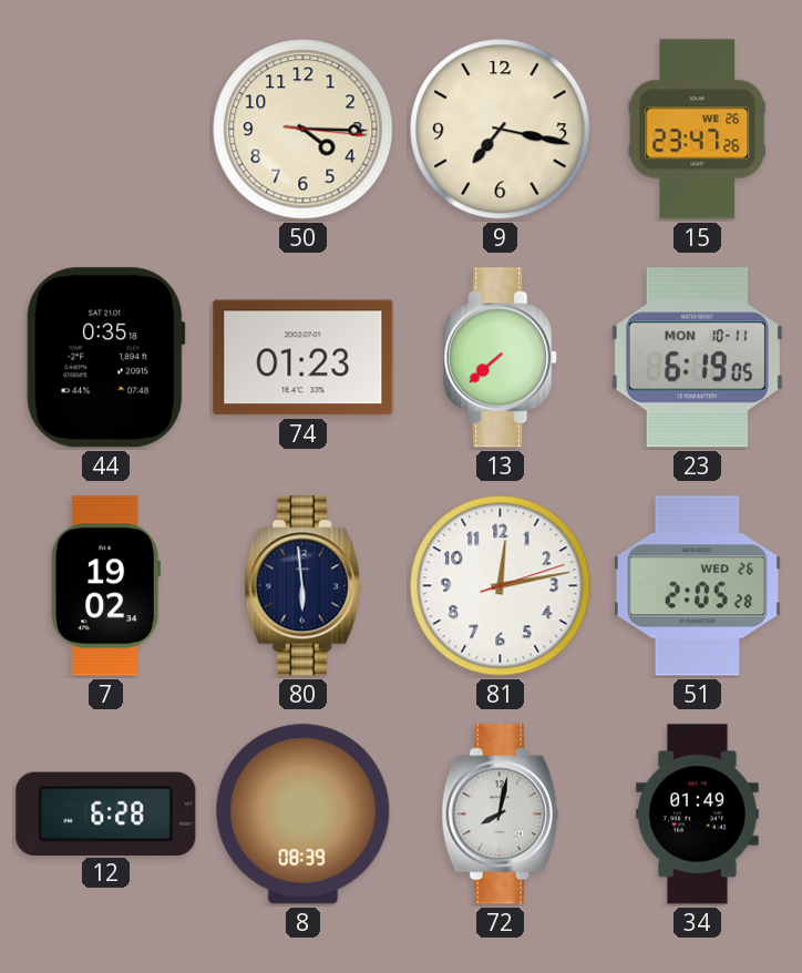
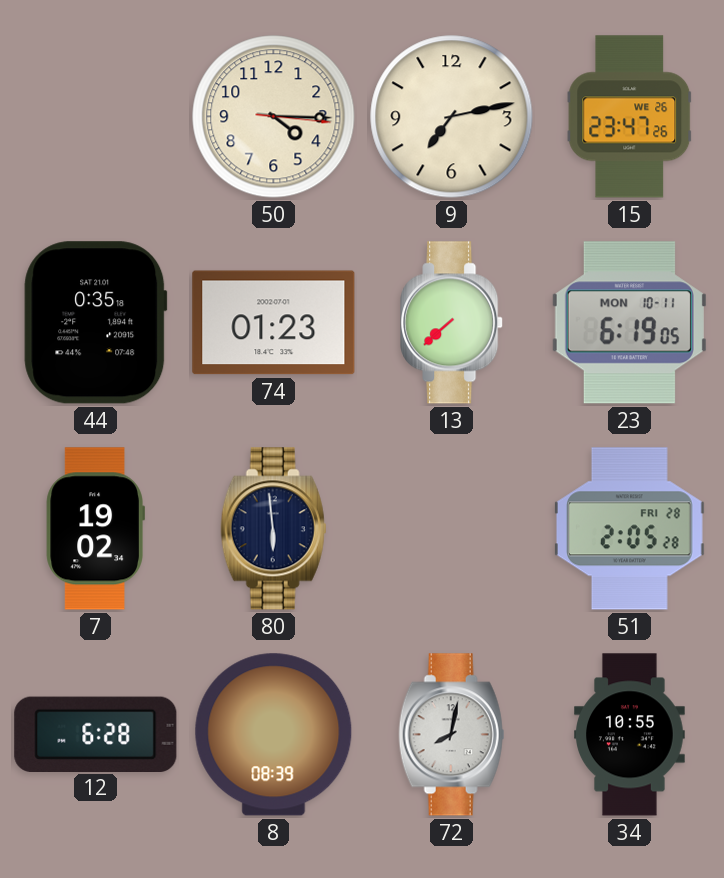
9: 7:17 -> 7:13
81: 12:13 -> none
51 date: WED 26 -> FRI 28
34: 01:49 -> 10:55
